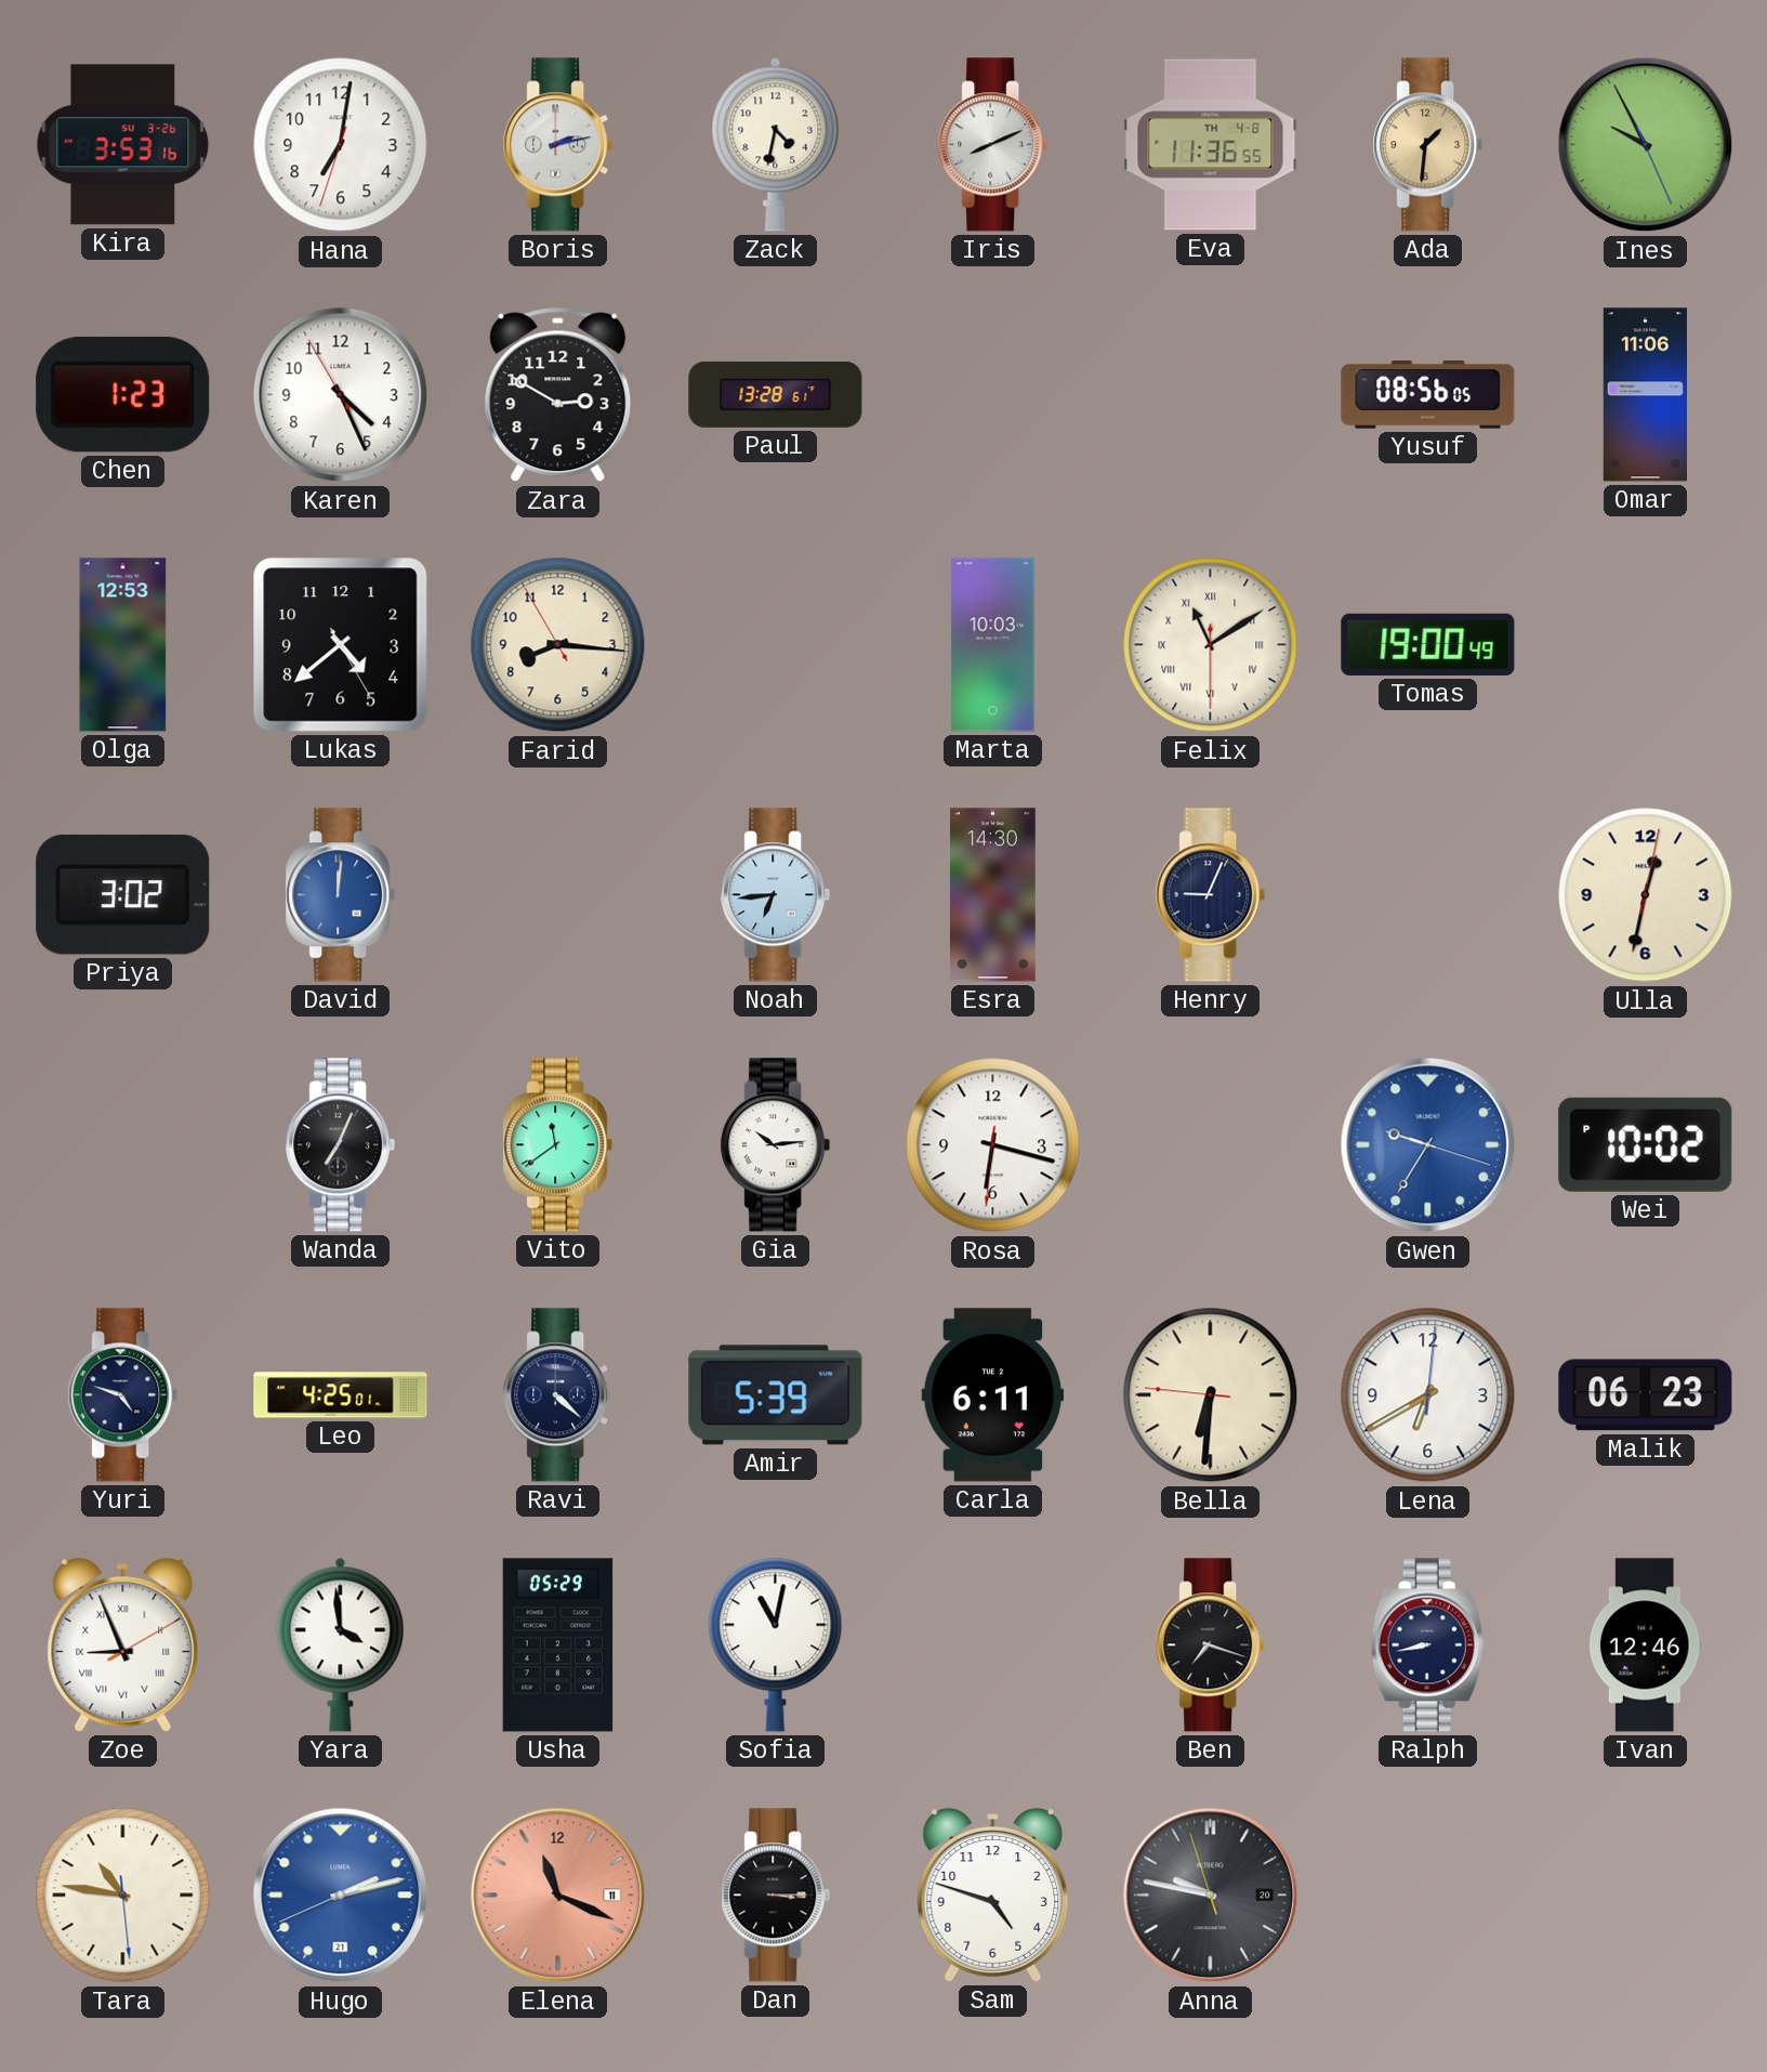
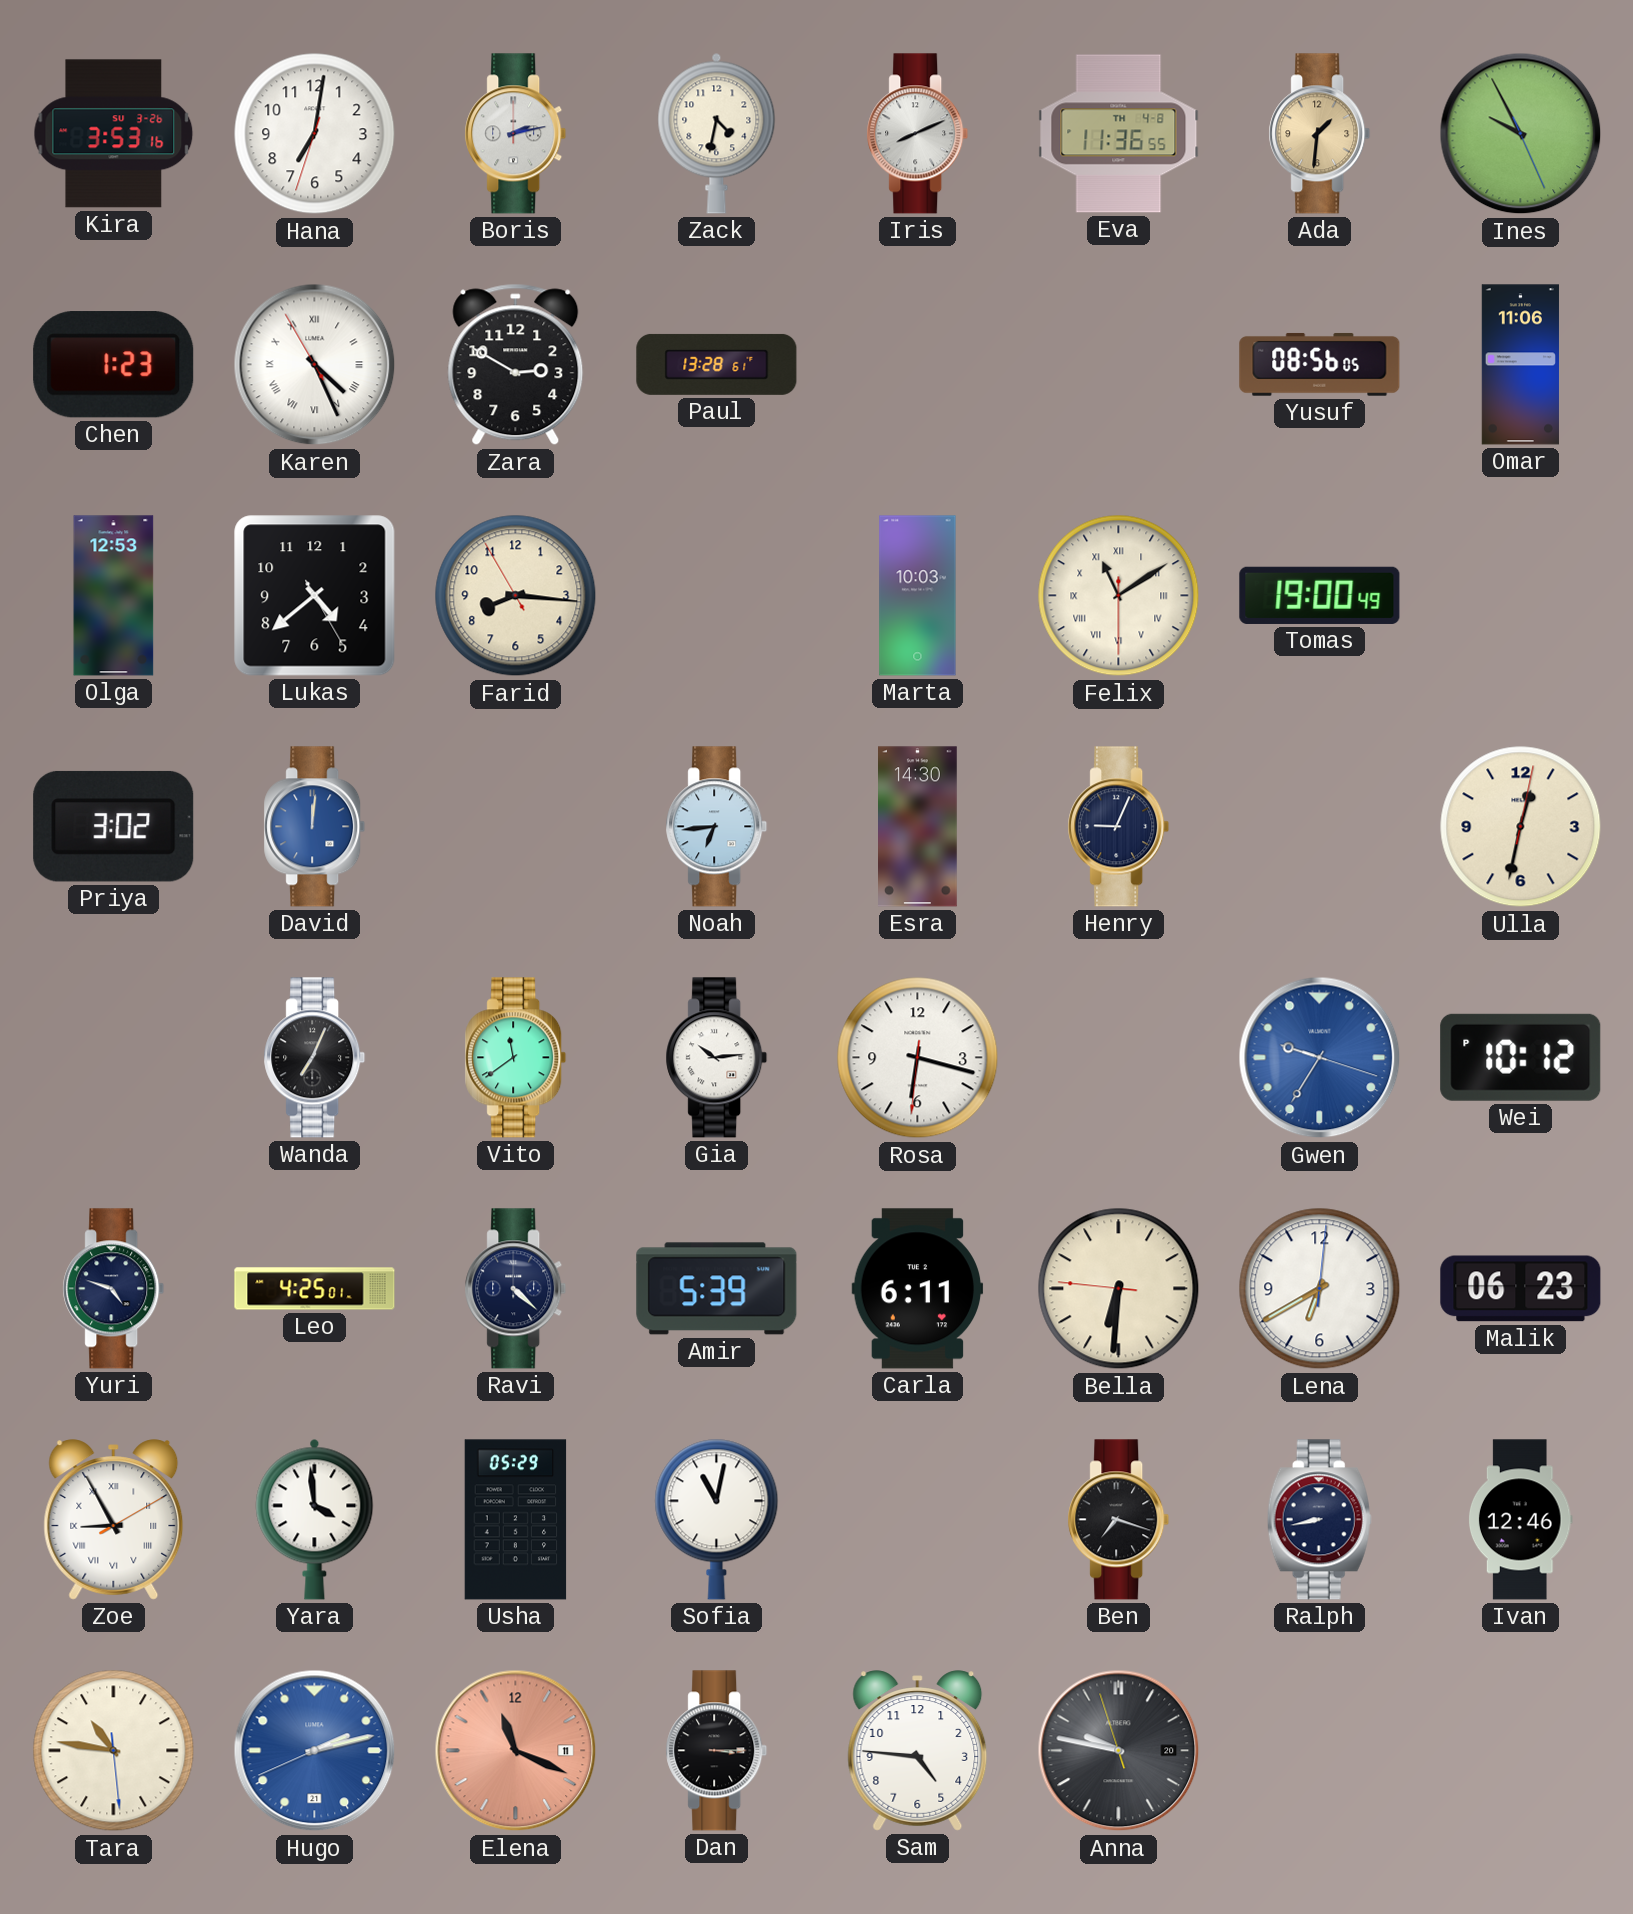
Karen numerals: Arabic -> Roman
Wei: 10:02 -> 10:12
Zoe: 8:56 -> 8:55
Sam: 4:48 -> 4:46
